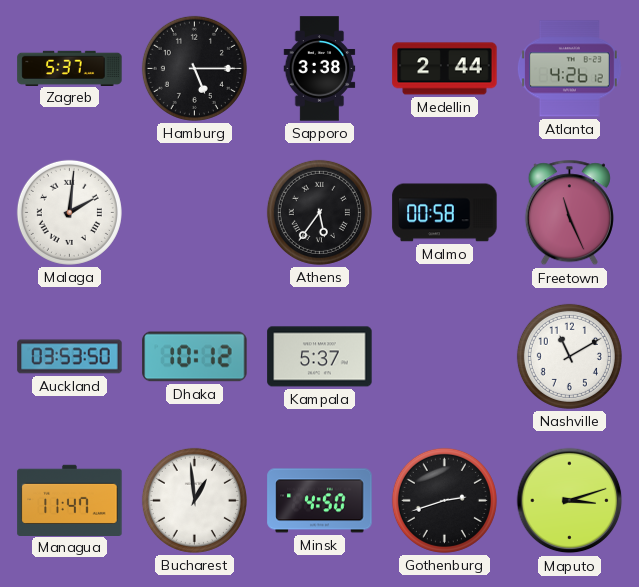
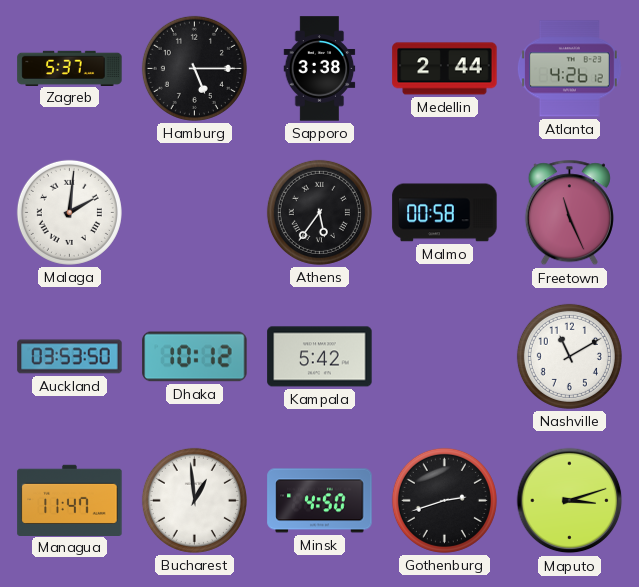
Kampala: 5:37 -> 5:42
